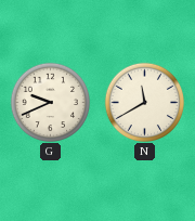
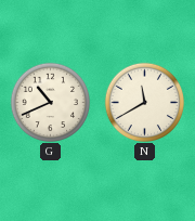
G: 9:41 -> 10:41
